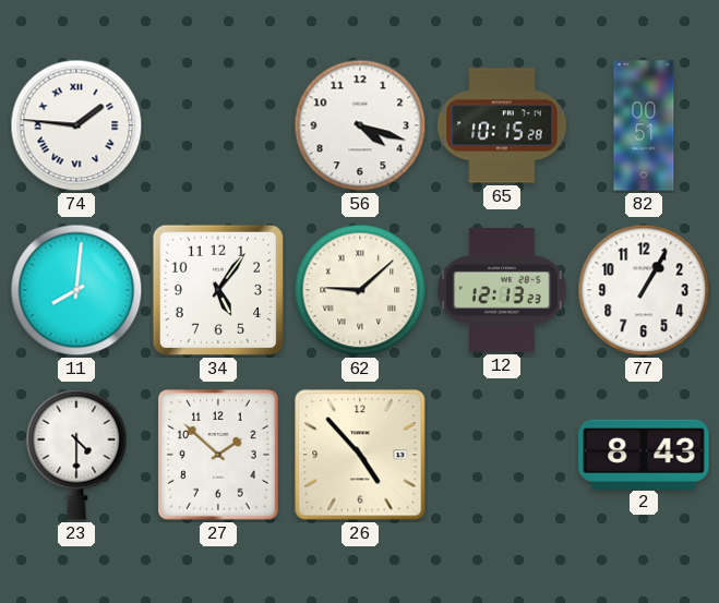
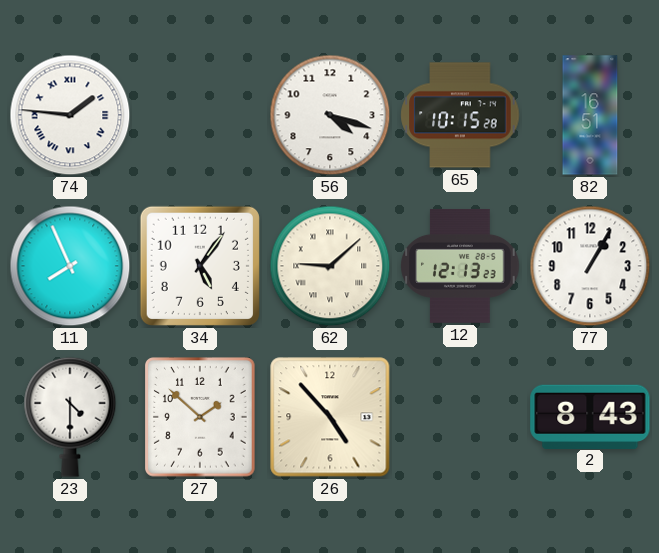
82: 00:51 -> 16:51
11: 8:01 -> 7:56
